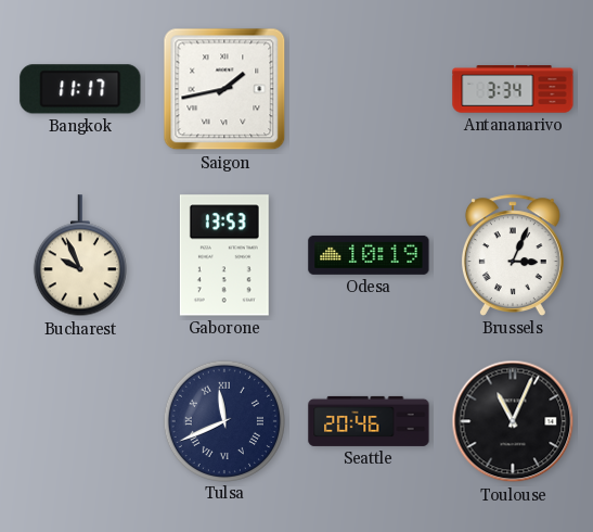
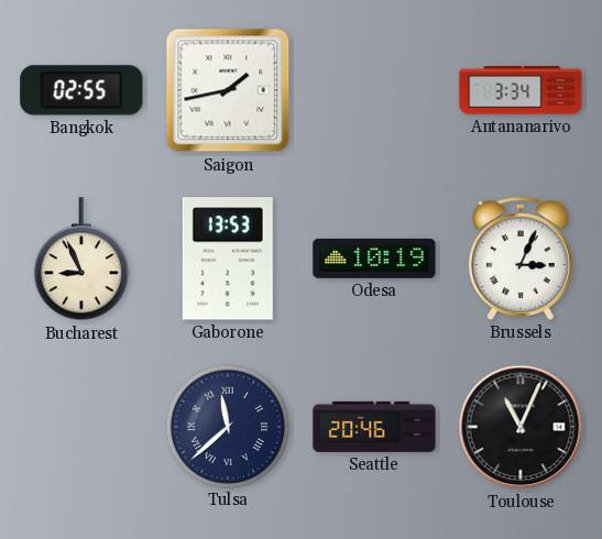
Bangkok: 11:17 -> 02:55
Bucharest: 9:56 -> 8:56
Tulsa: 11:41 -> 11:38
